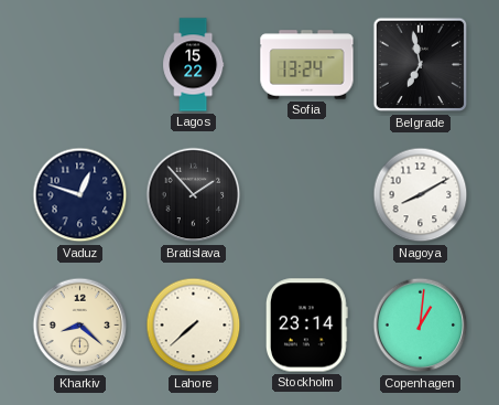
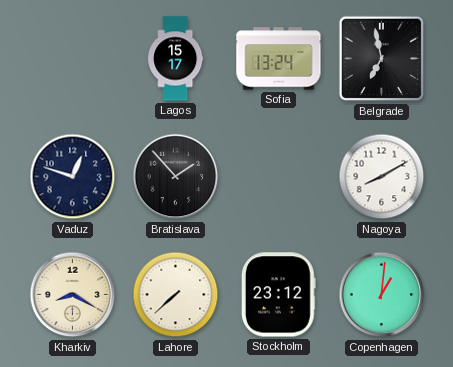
Lagos: 15:22 -> 15:17
Kharkiv: 8:22 -> 8:20
Stockholm: 23:14 -> 23:12
